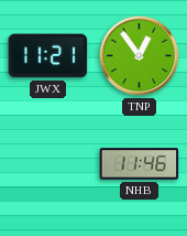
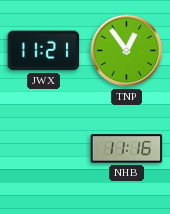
NHB: 11:46 -> 11:16
